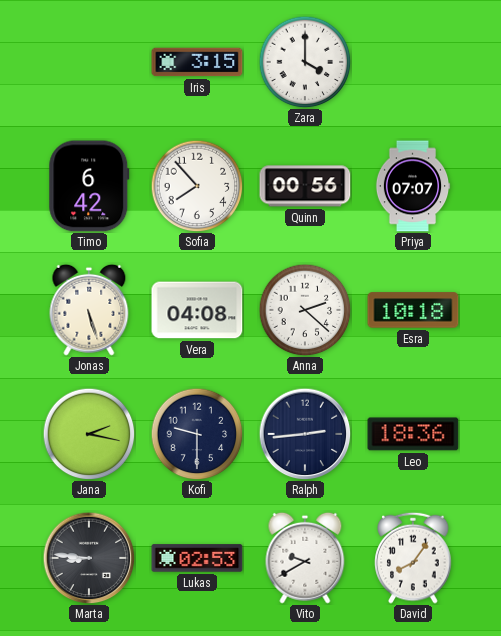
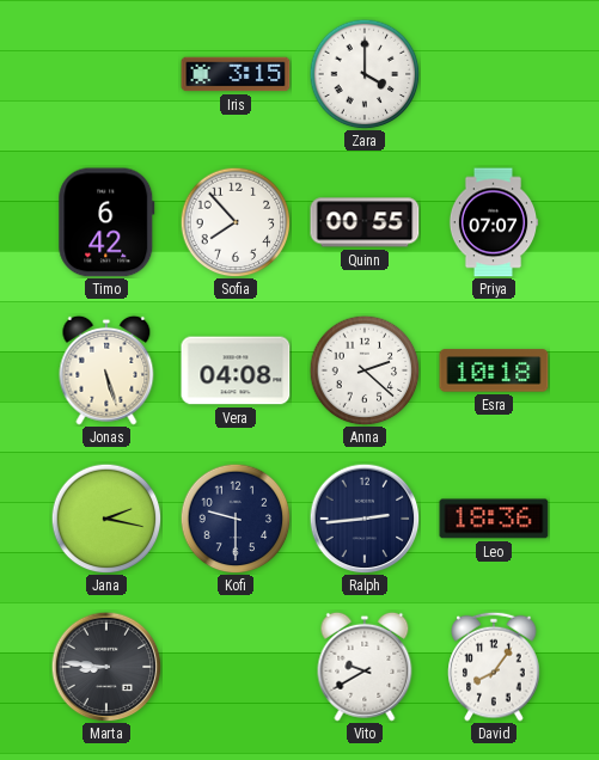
Quinn: 00:56 -> 00:55
Lukas: 02:53 -> none
